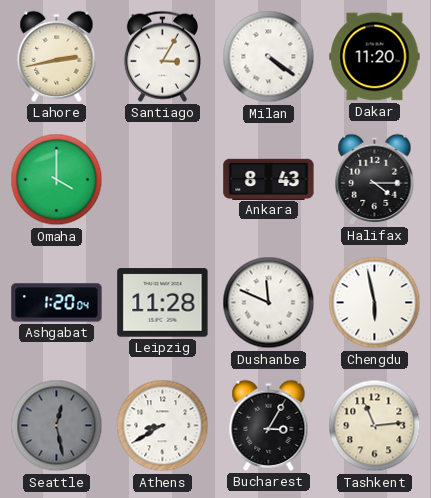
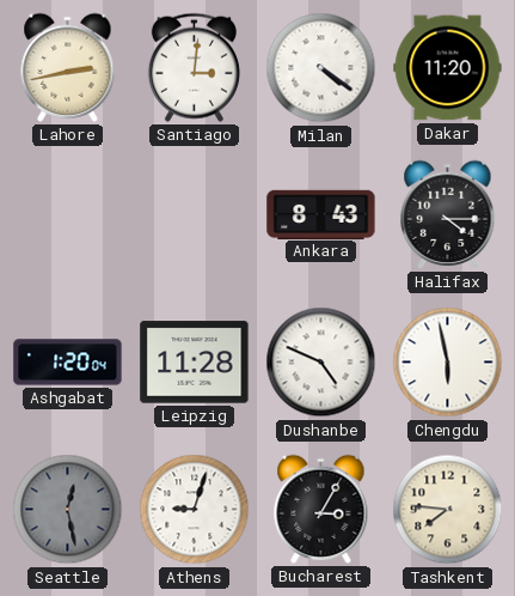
Santiago: 3:05 -> 3:01
Omaha: 4:00 -> none
Dushanbe: 11:49 -> 4:49
Athens: 8:40 -> 9:03
Tashkent: 11:14 -> 7:46
